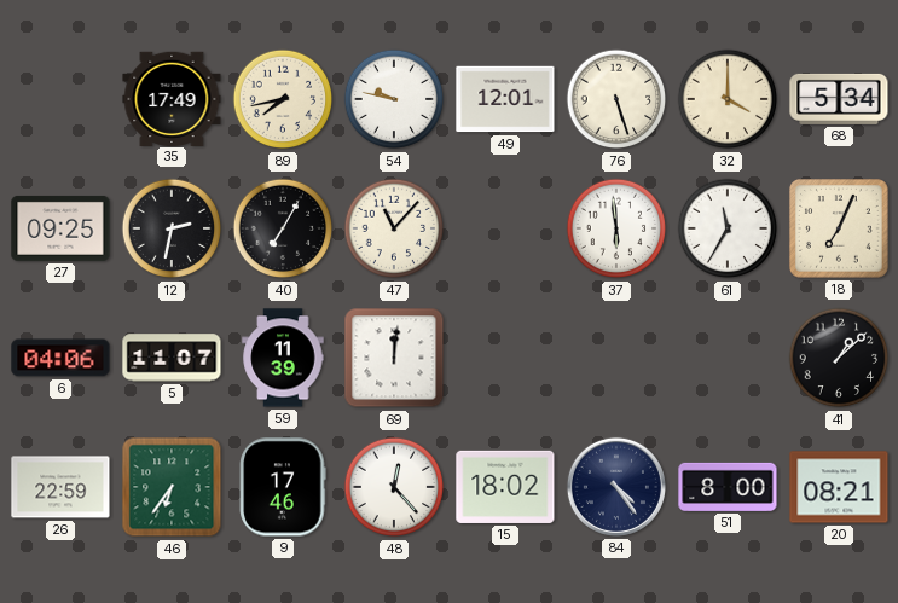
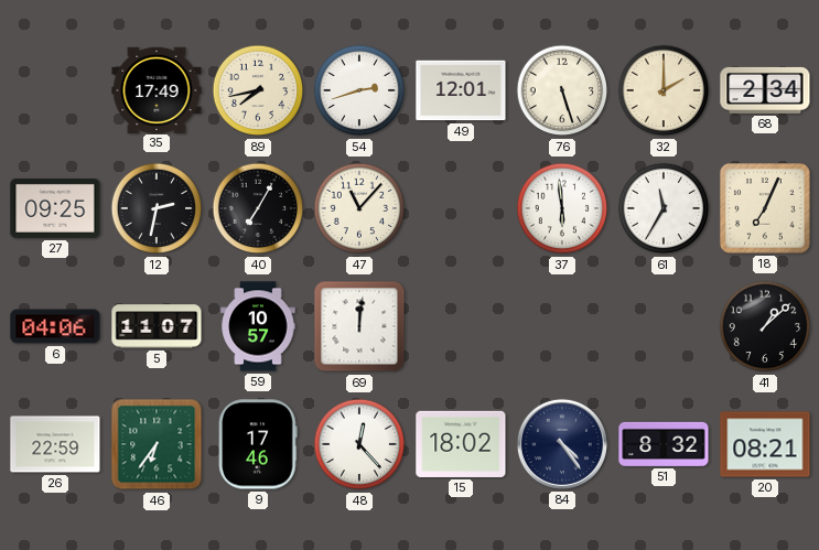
54: 9:47 -> 2:42
32: 4:00 -> 2:00
68: 5:34 -> 2:34
59: 11:39 -> 10:57
51: 8:00 -> 8:32
